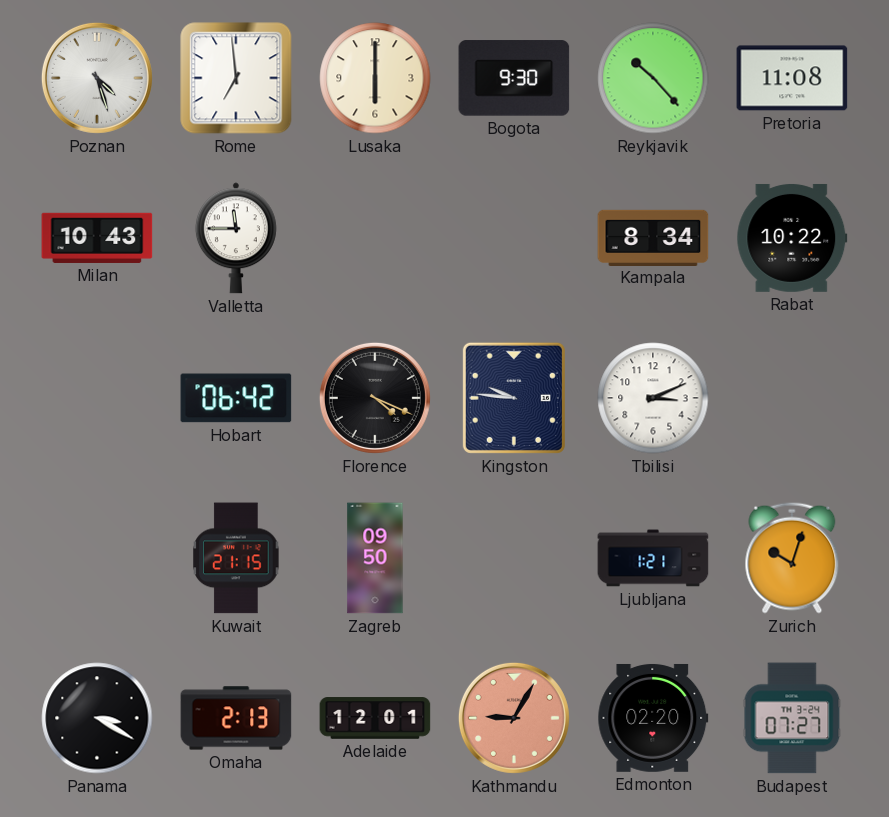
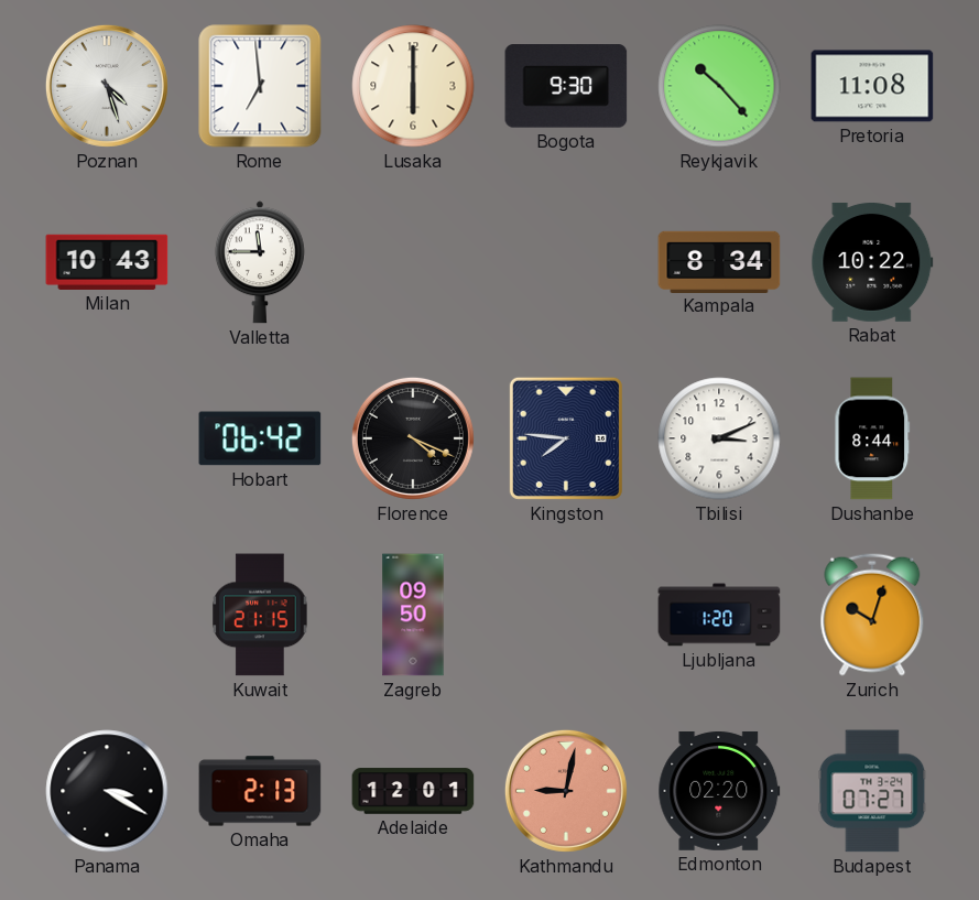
Kingston: 9:46 -> 7:46
Dushanbe: none -> 8:44
Ljubljana: 1:21 -> 1:20
Kathmandu: 9:05 -> 9:02
